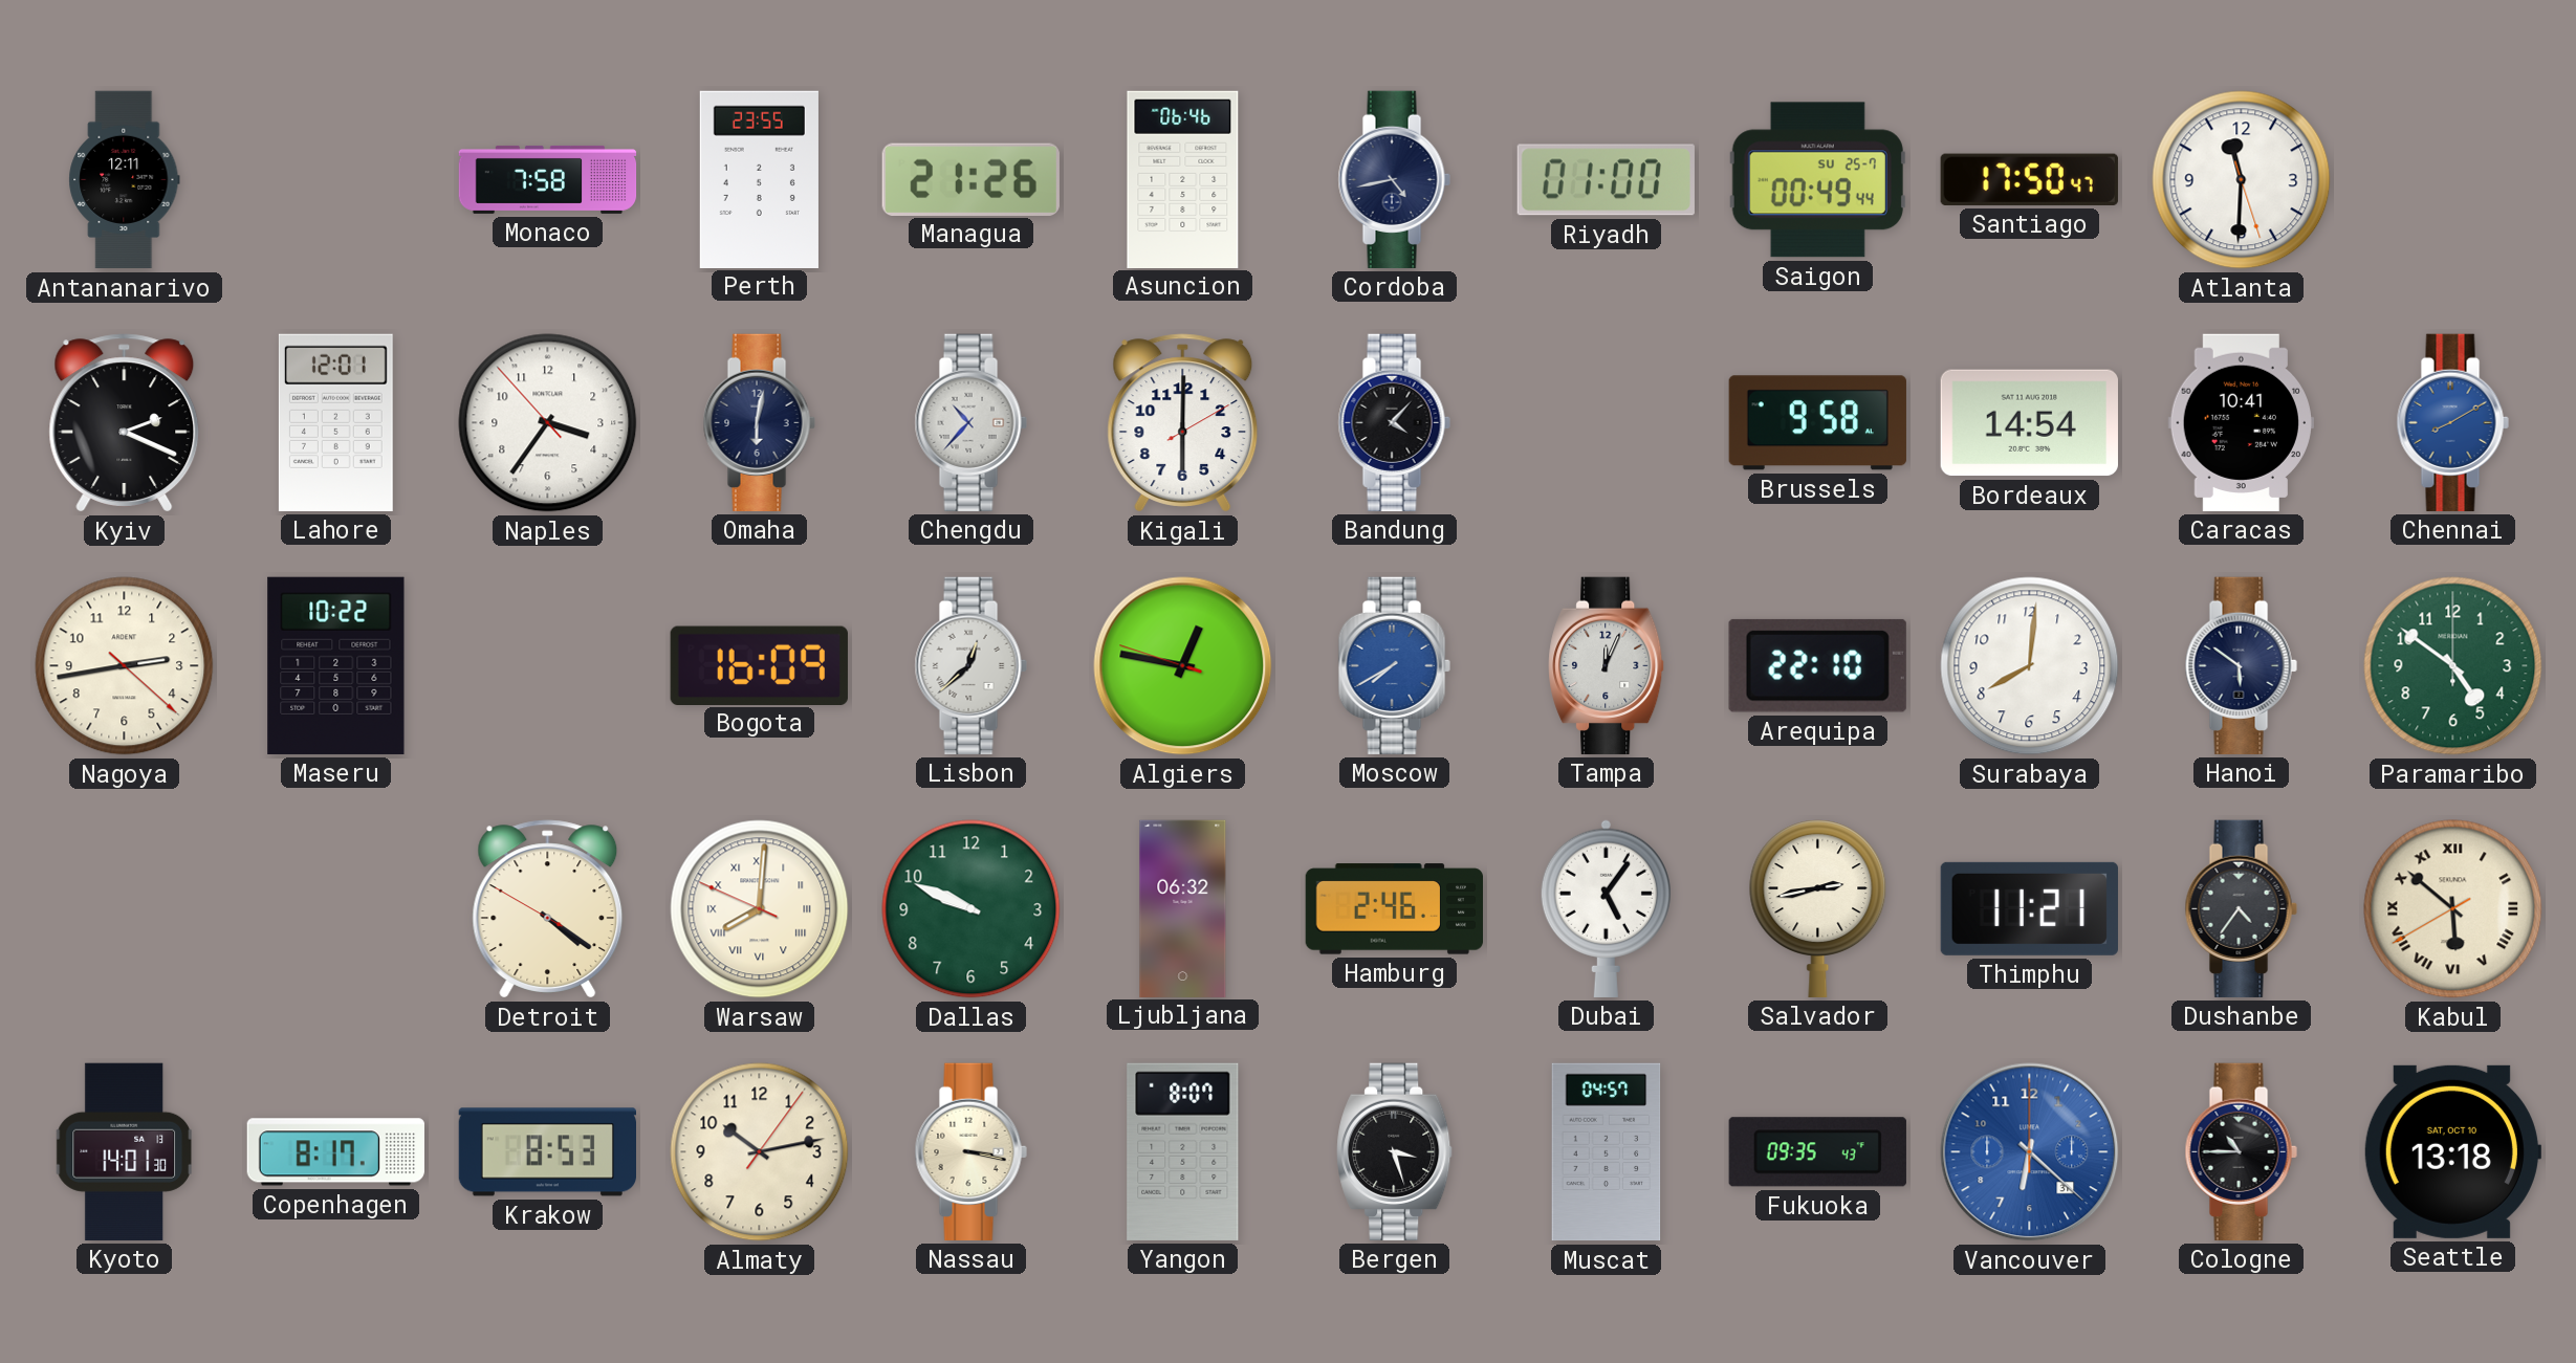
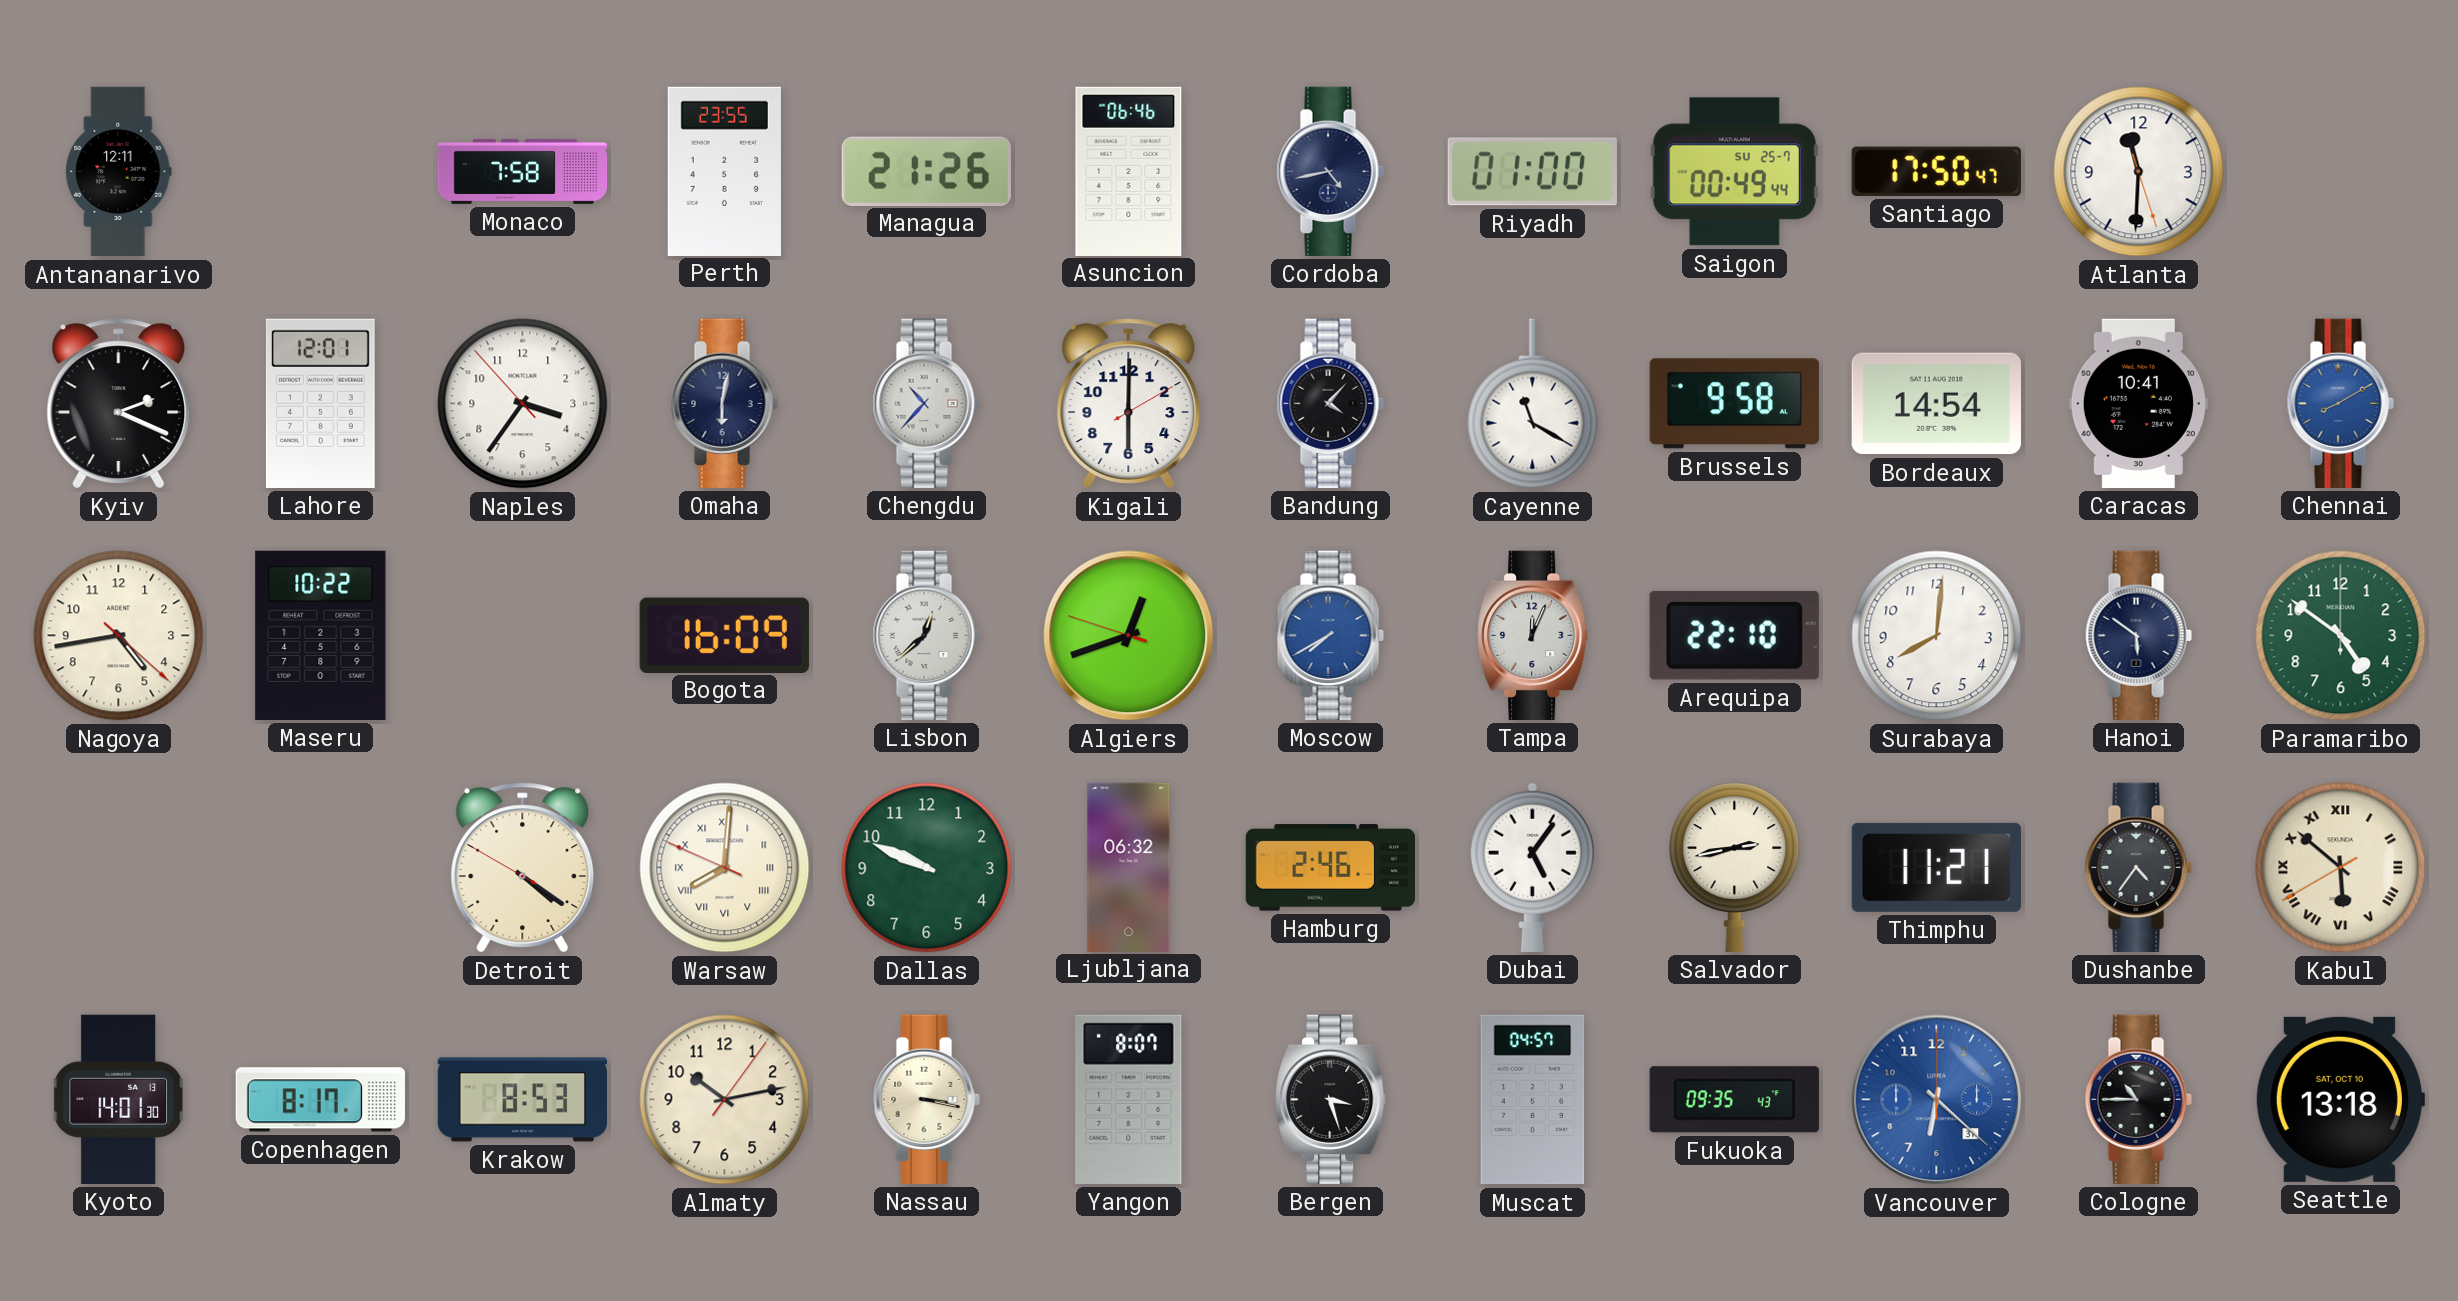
Cayenne: none -> 11:20
Nagoya: 2:43 -> 4:43
Algiers: 12:46 -> 12:41
